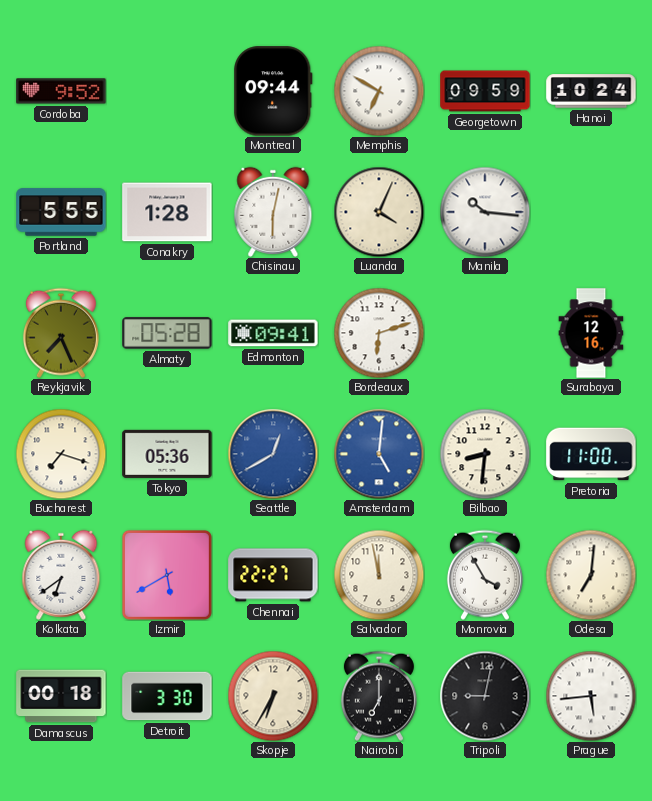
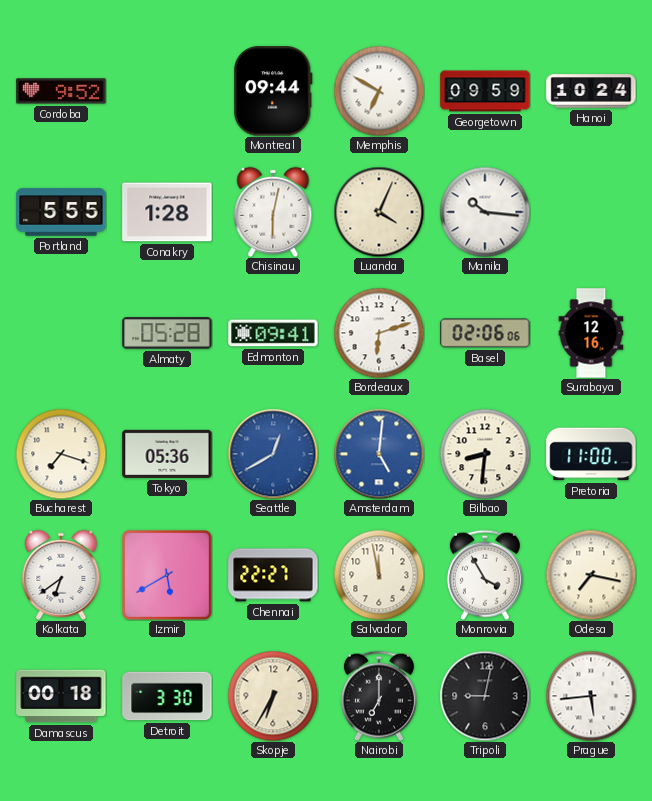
Reykjavik: 7:26 -> none
Basel: none -> 02:06
Odesa: 7:01 -> 7:17
